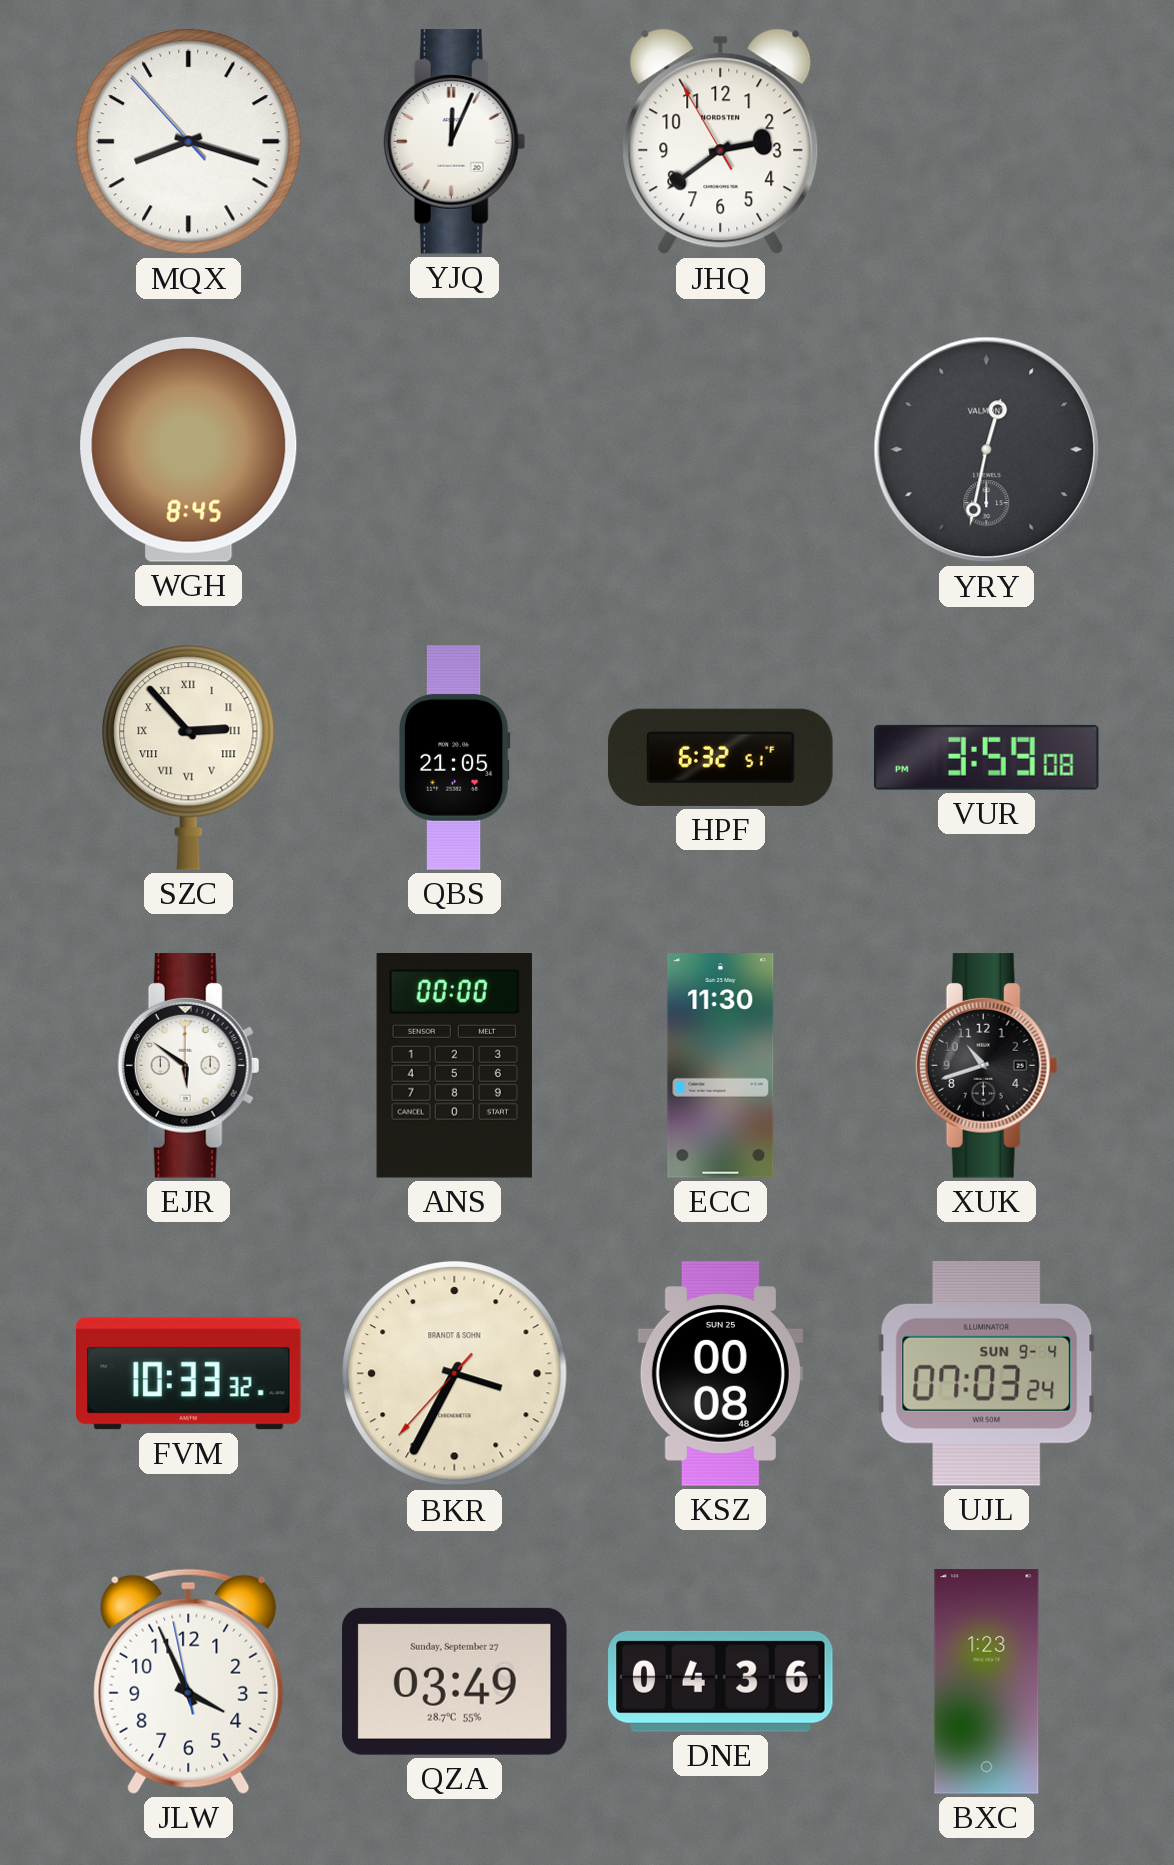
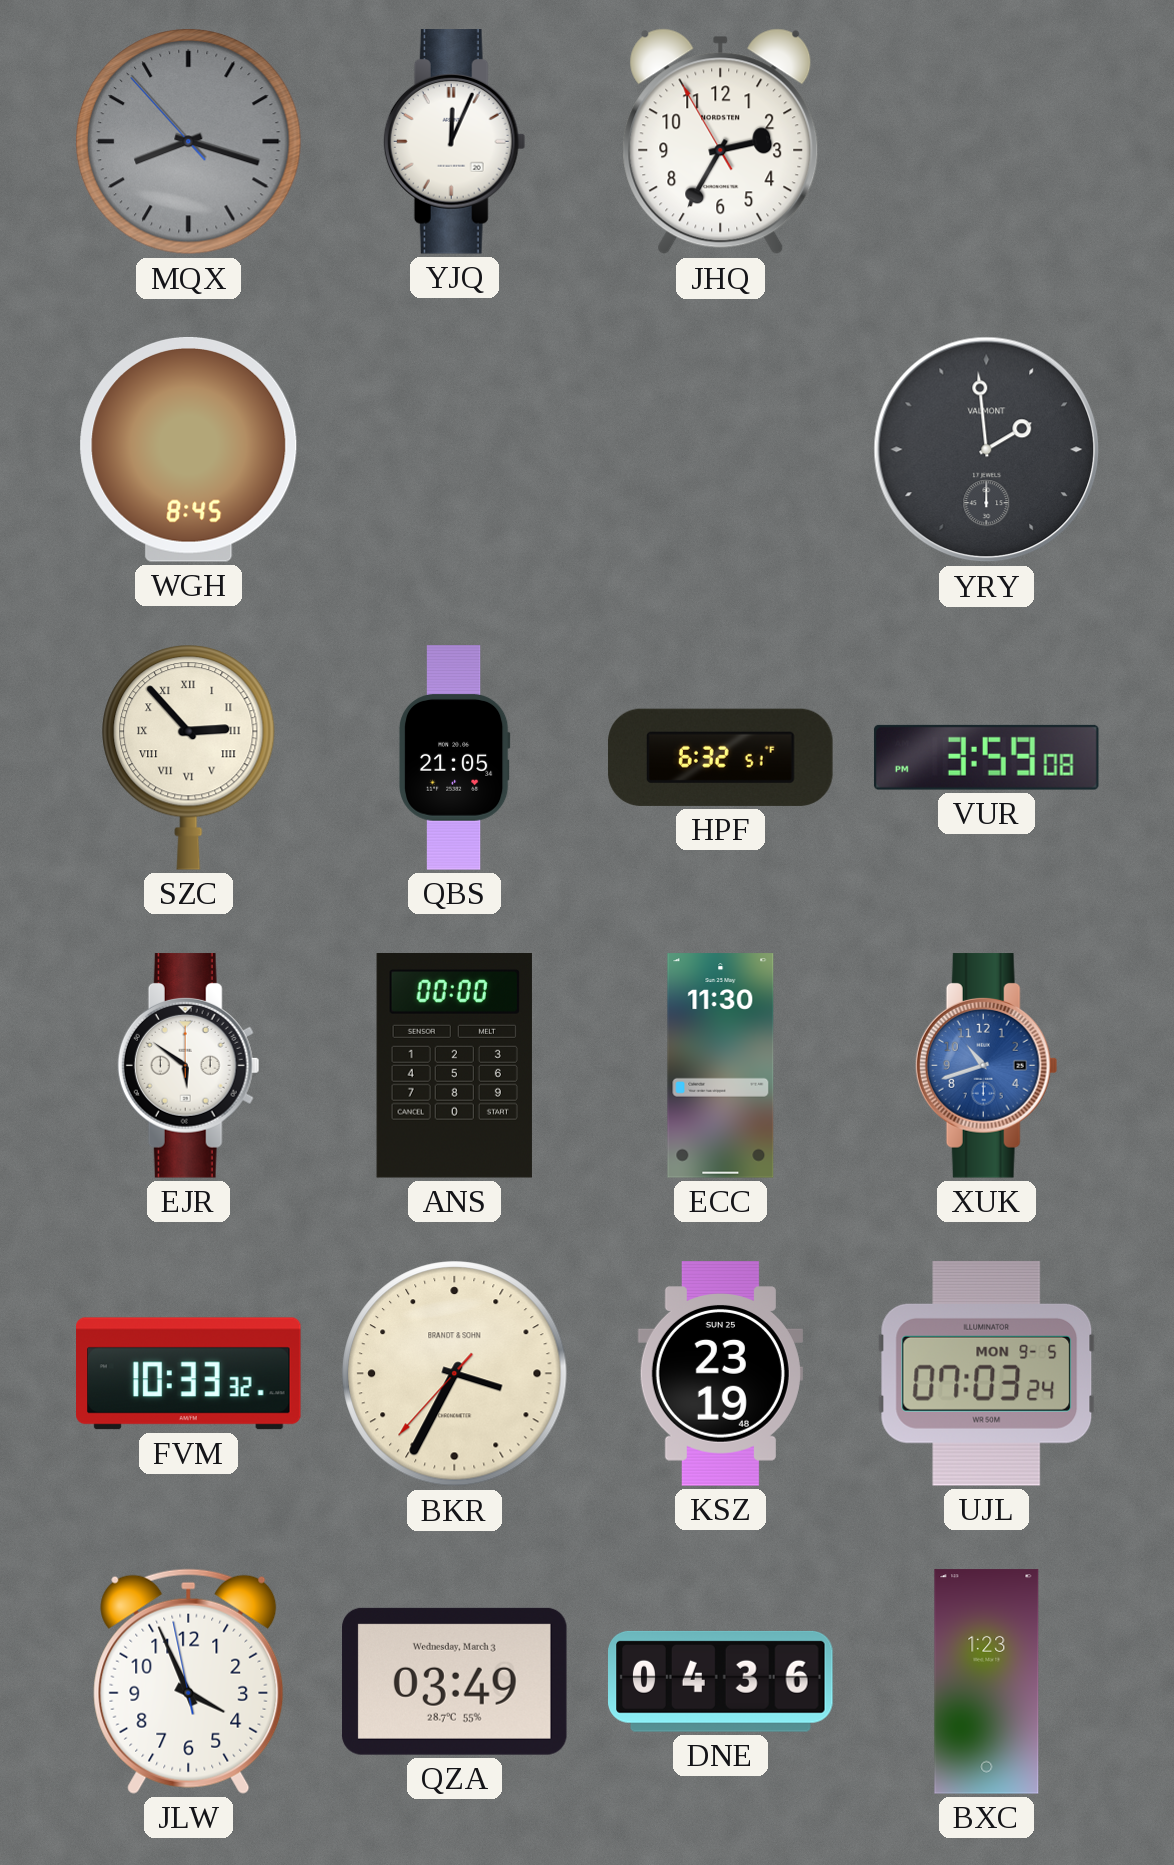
MQX dial: white -> grey
JHQ: 2:38 -> 2:34
YRY: 12:32 -> 1:59
XUK dial: black -> blue
KSZ: 00:08 -> 23:19
UJL date: SUN 9-4 -> MON 9-5
QZA date: Sunday, September 27 -> Wednesday, March 3
